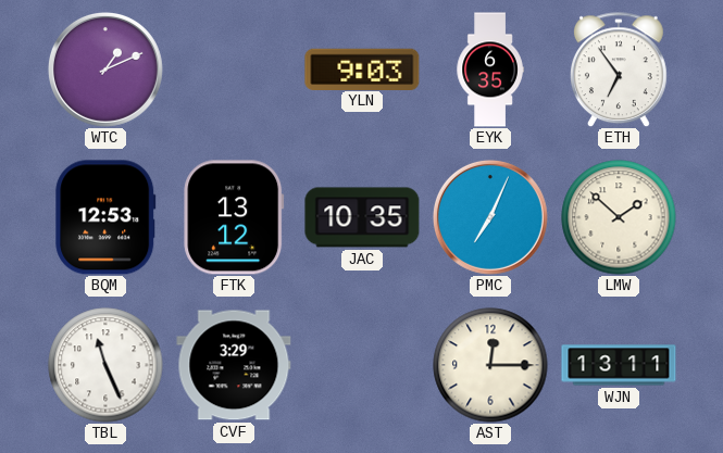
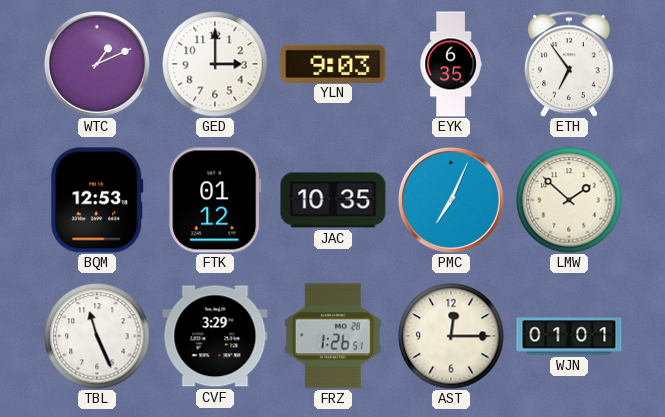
GED: none -> 3:00
FTK: 13:12 -> 01:12
FRZ: none -> 1:26
WJN: 13:11 -> 01:01
